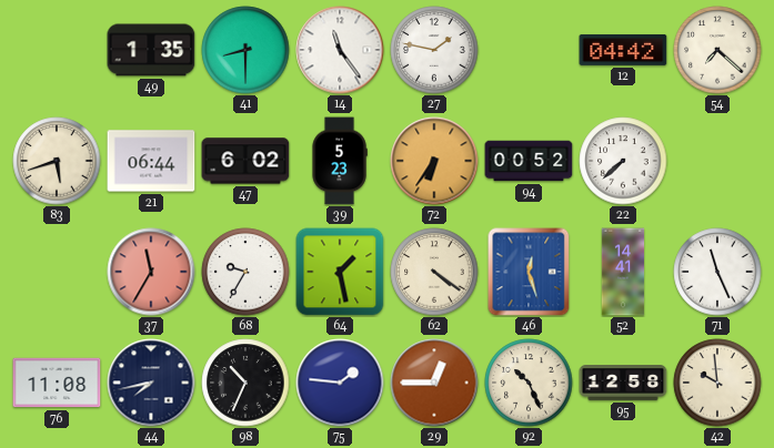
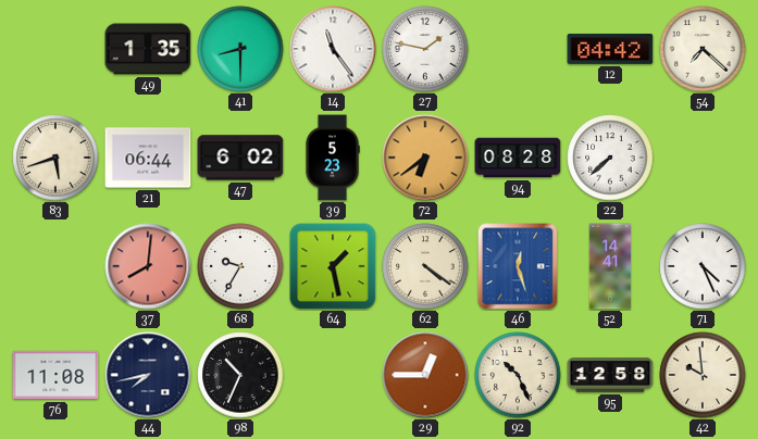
72: 6:36 -> 6:39
94: 00:52 -> 08:28
37: 11:35 -> 8:01
71: 11:26 -> 4:26
75: 1:46 -> none
